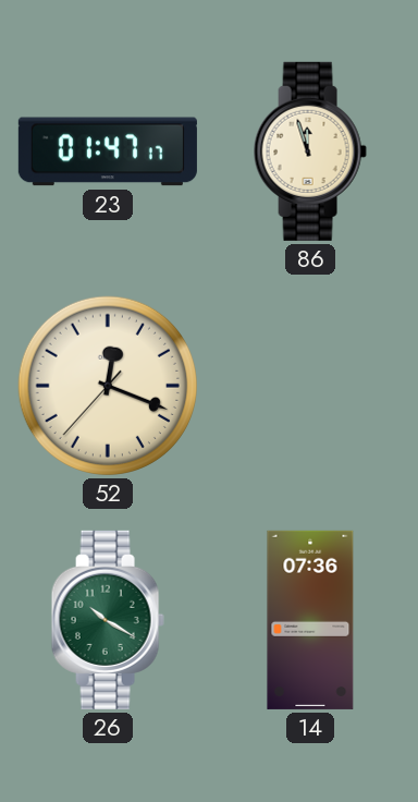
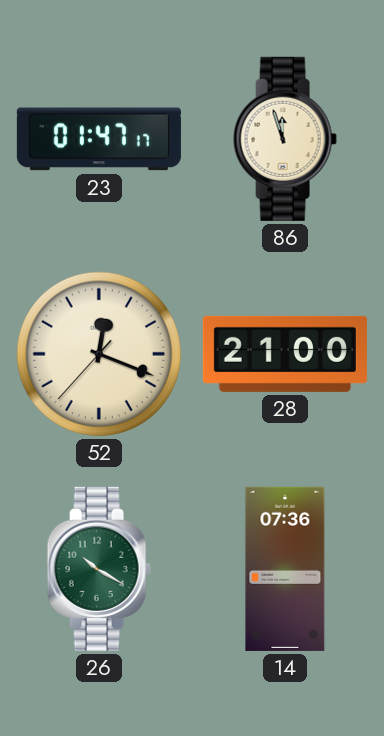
28: none -> 21:00
